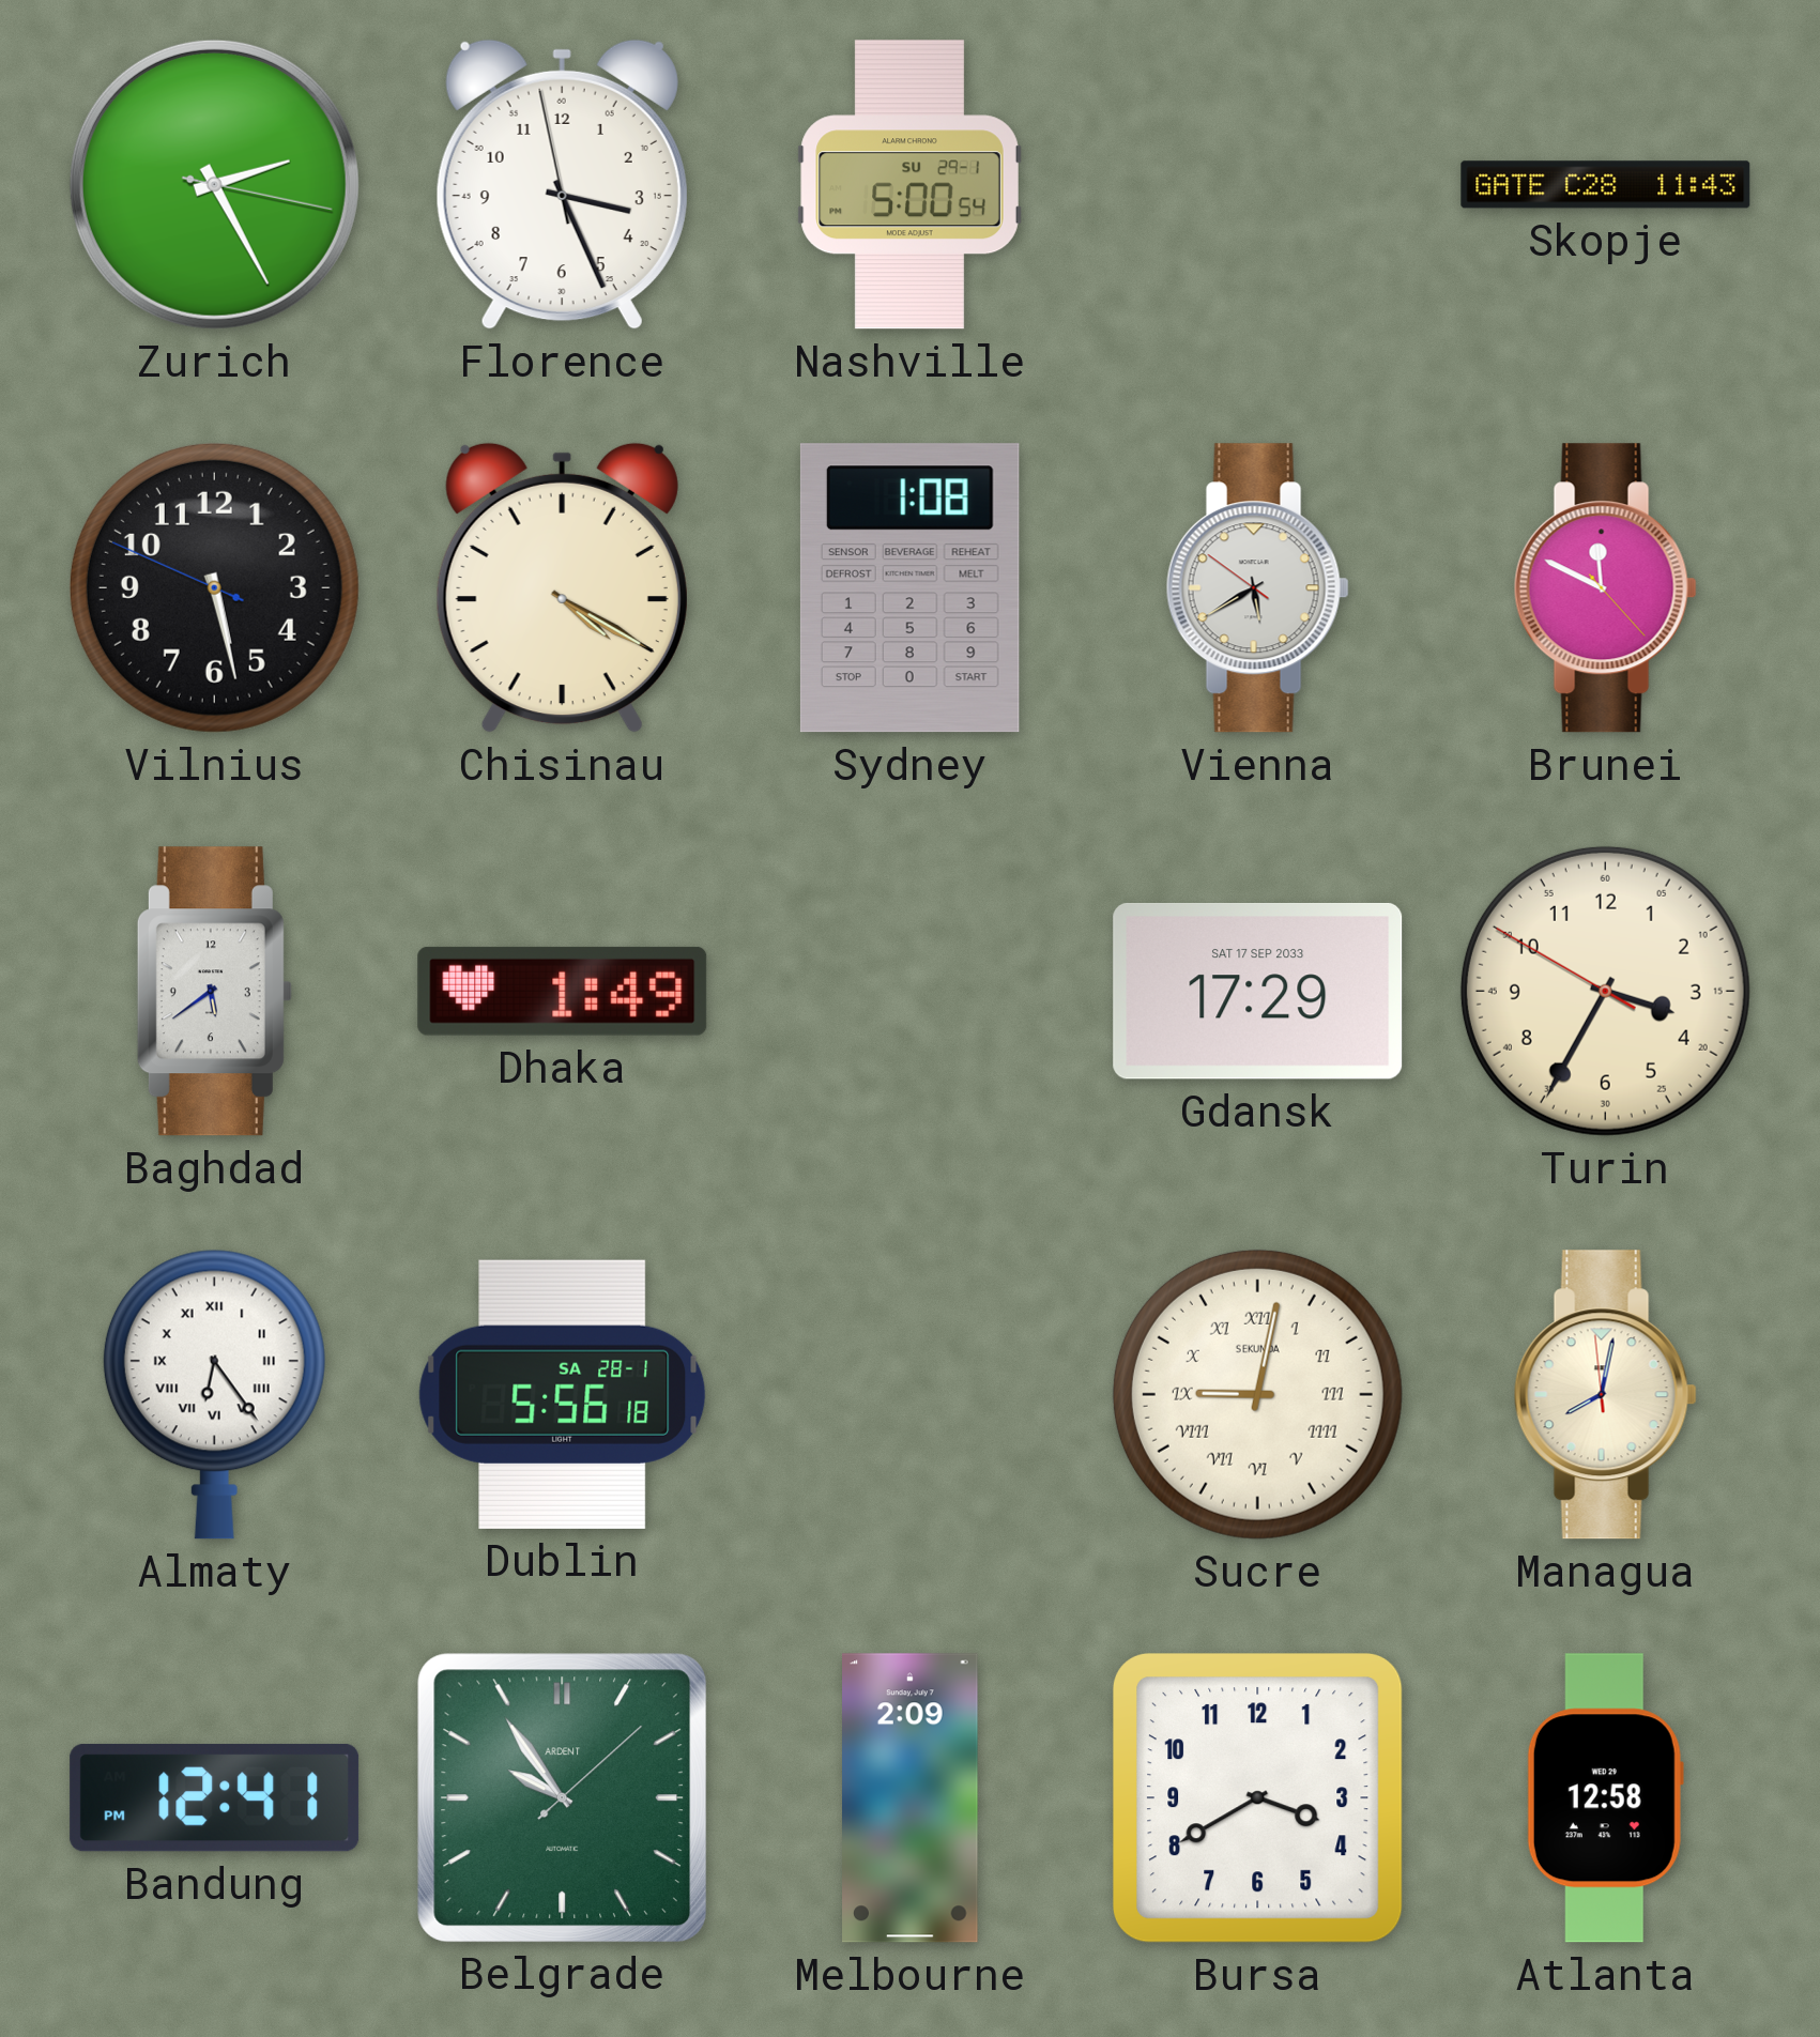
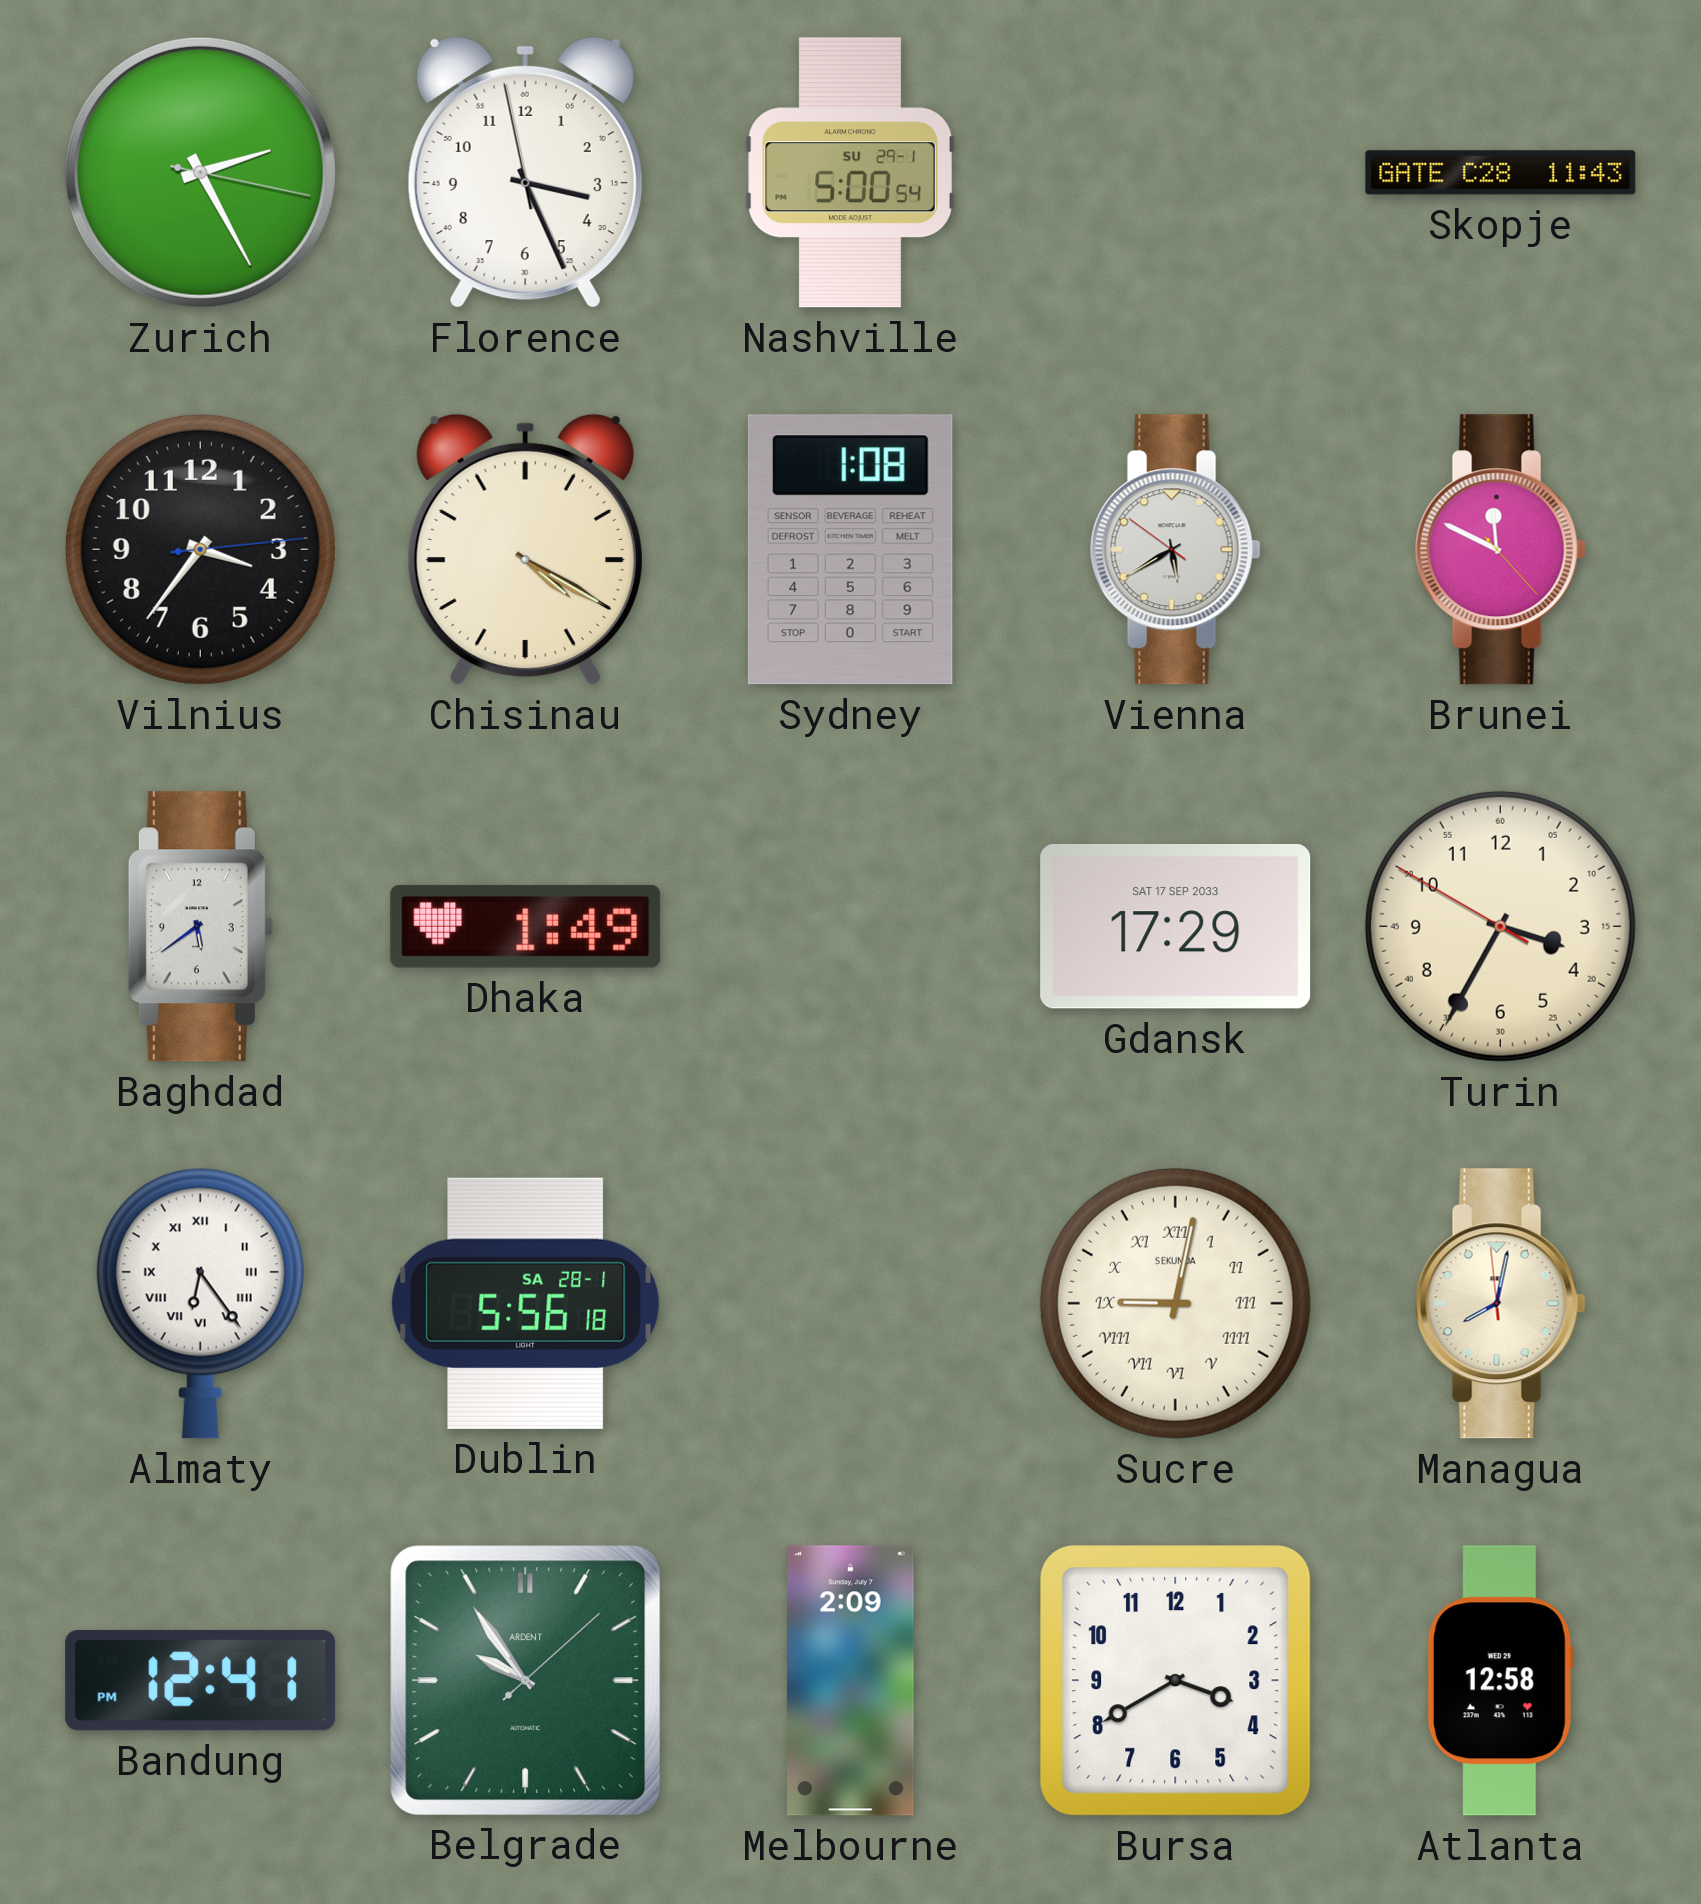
Vilnius: 5:27 -> 3:36
